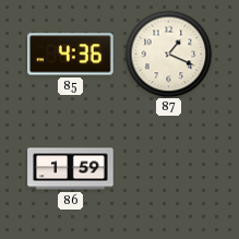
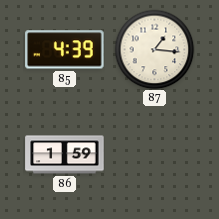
85: 4:36 -> 4:39
87: 1:19 -> 1:16
